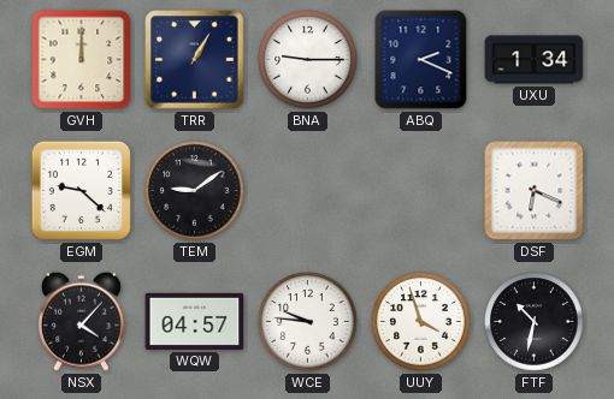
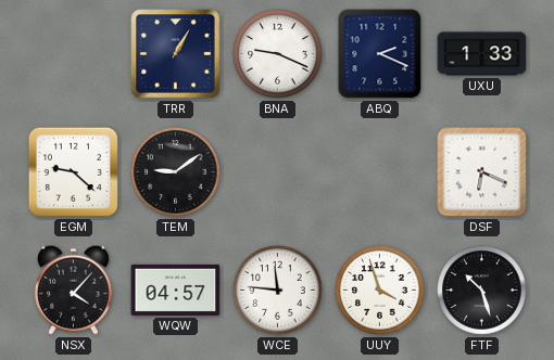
GVH: 12:00 -> none
BNA: 9:15 -> 9:19
UXU: 1:34 -> 1:33
WCE: 9:46 -> 11:46
FTF: 10:32 -> 10:27
